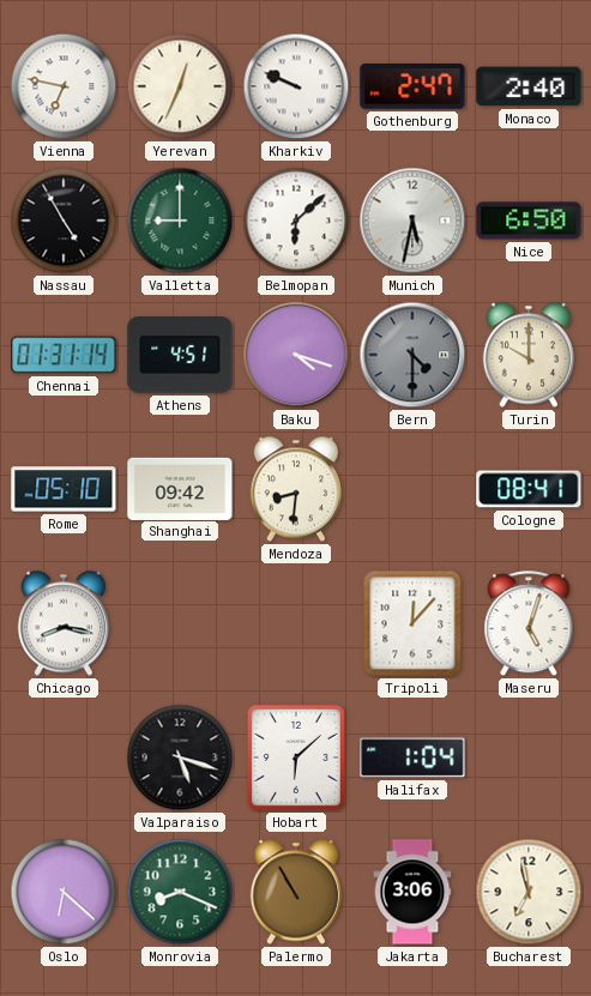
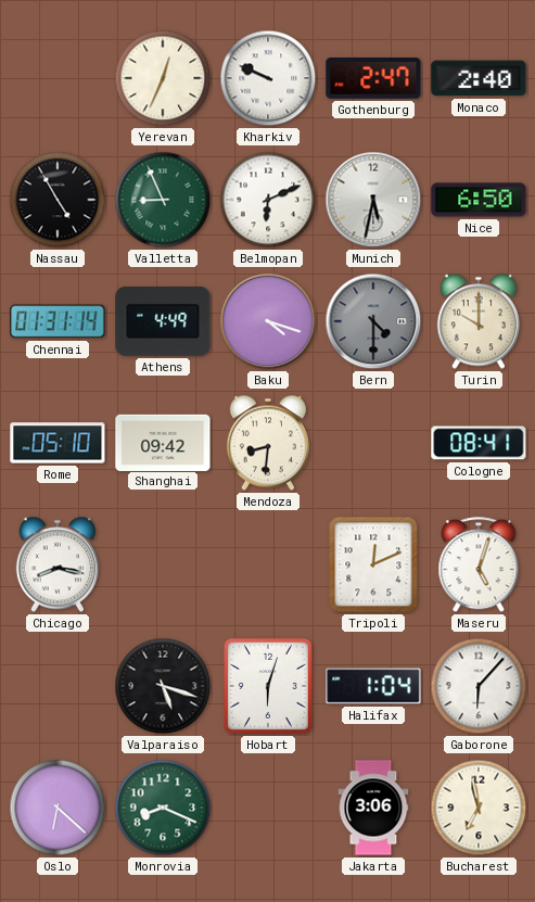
Vienna: 6:47 -> none
Valletta: 9:00 -> 8:56
Belmopan: 6:08 -> 6:11
Athens: 4:51 -> 4:49
Tripoli: 12:07 -> 12:11
Hobart: 6:08 -> 6:03
Gaborone: none -> 6:07
Palermo: 10:55 -> none
